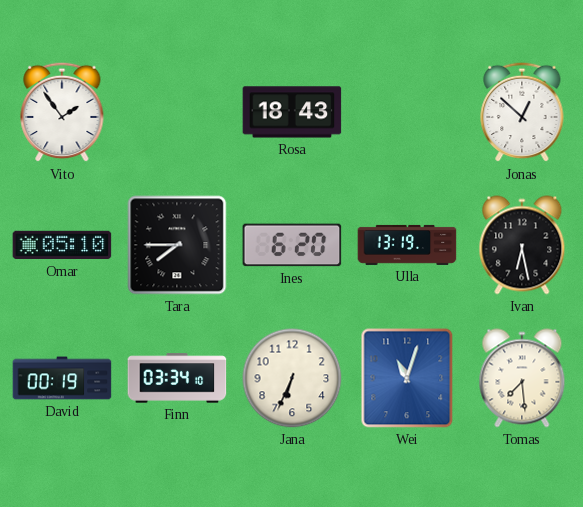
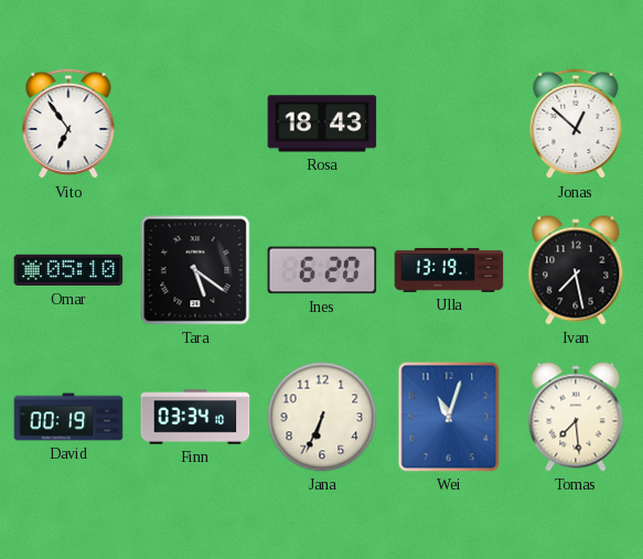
Vito: 1:54 -> 6:54
Tara: 7:45 -> 5:21
Ivan: 6:28 -> 7:28
